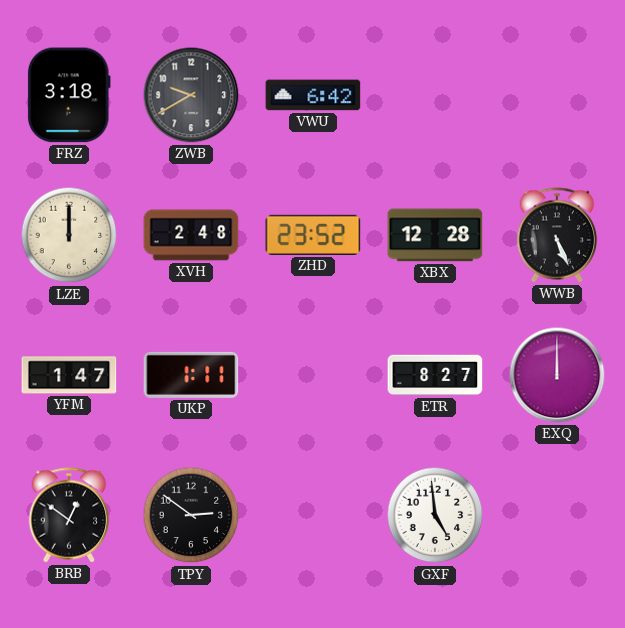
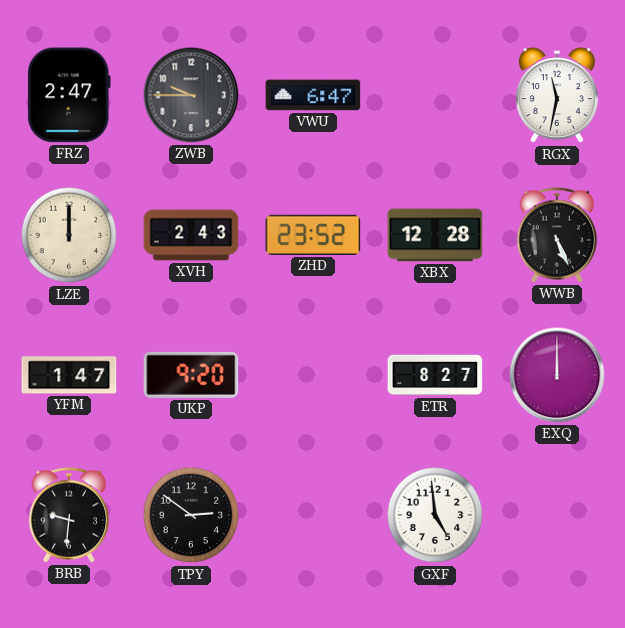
FRZ: 3:18 -> 2:47
ZWB: 9:40 -> 9:45
VWU: 6:42 -> 6:47
RGX: none -> 11:32
XVH: 2:48 -> 2:43
UKP: 1:11 -> 9:20
BRB: 12:51 -> 9:31
